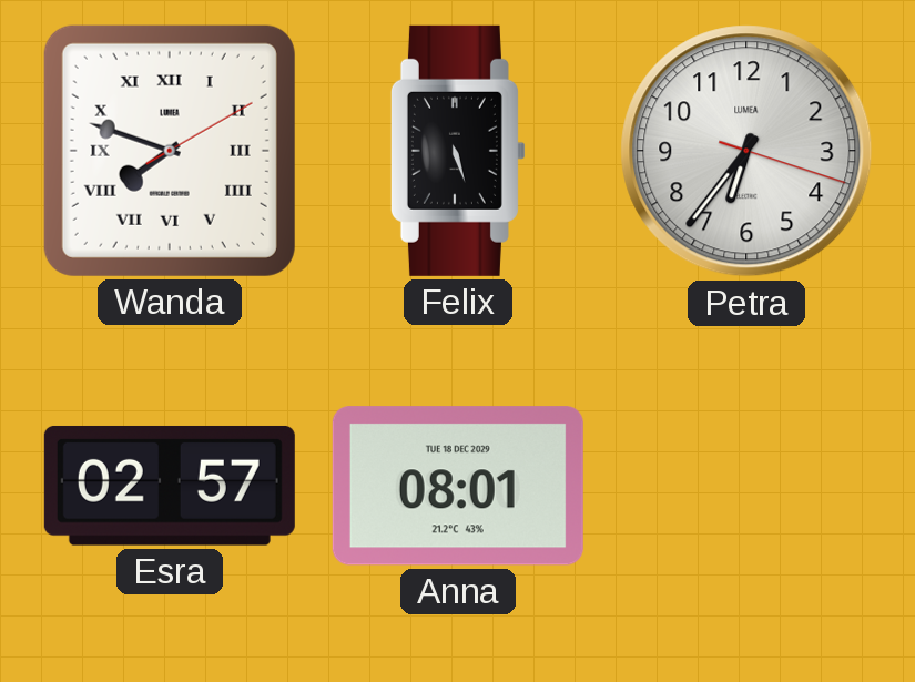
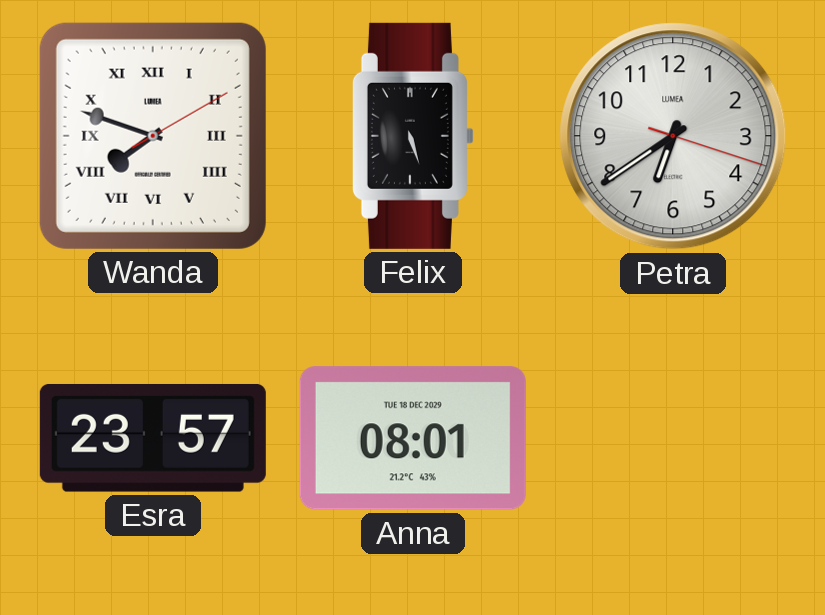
Petra: 6:36 -> 6:39
Esra: 02:57 -> 23:57
